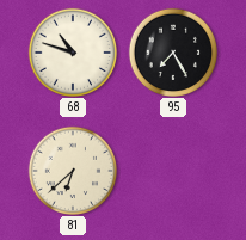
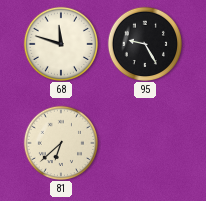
68: 10:48 -> 11:48
95: 7:25 -> 9:25
